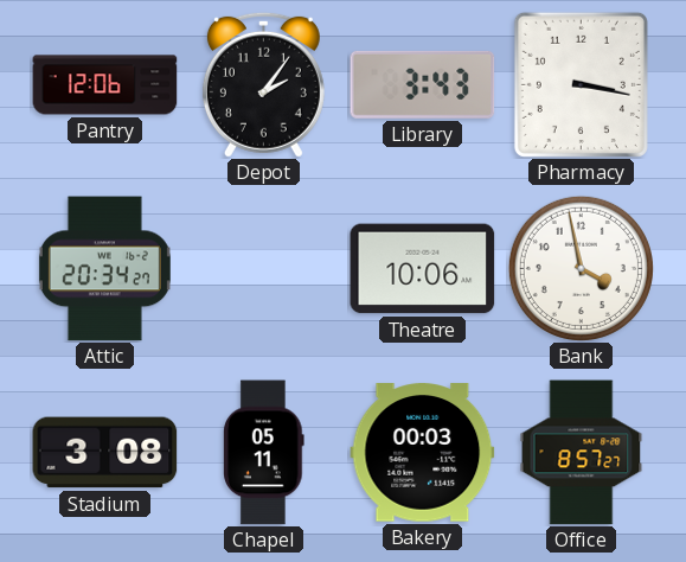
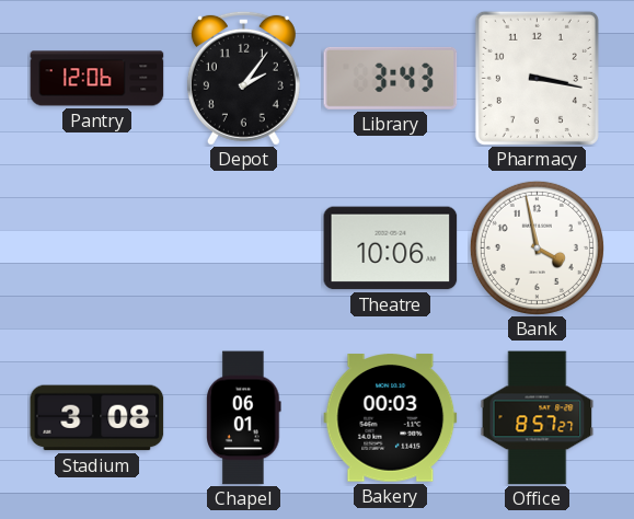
Attic: 20:34 -> none
Chapel: 05:11 -> 06:01
